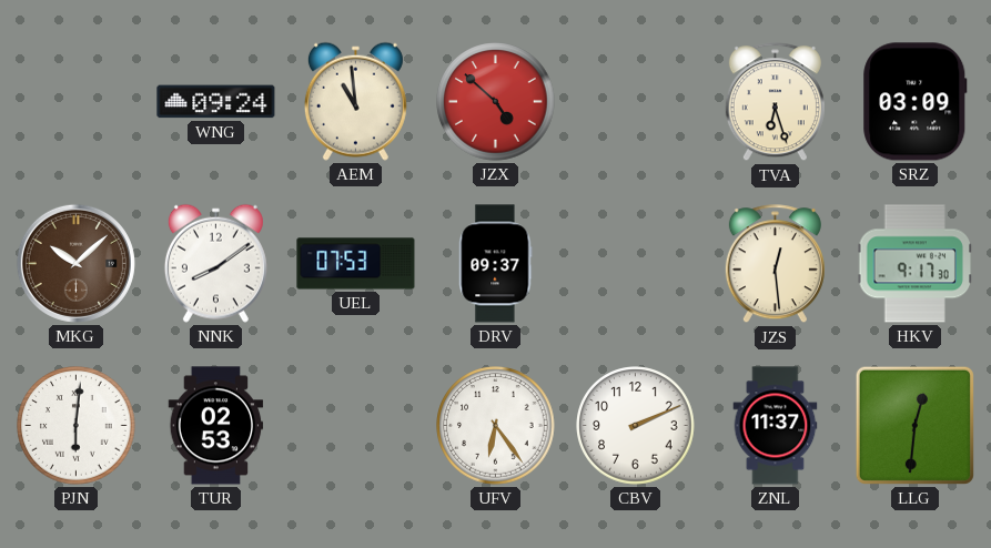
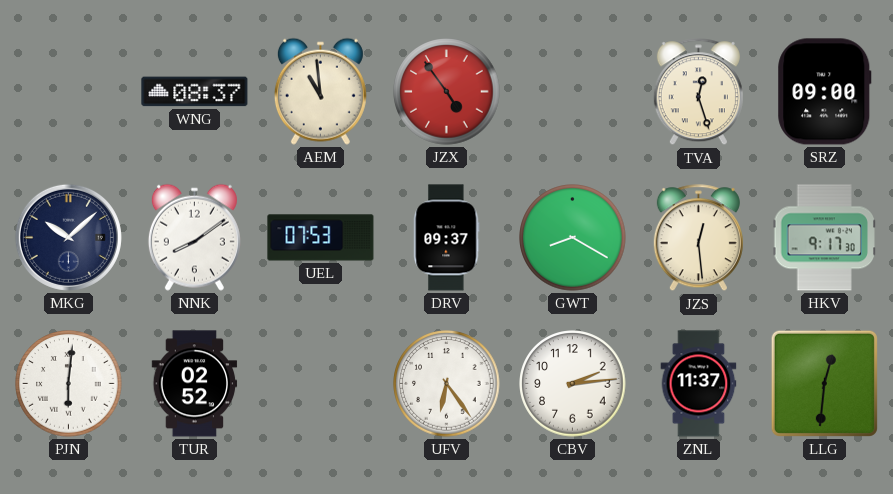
WNG: 09:24 -> 08:37
JZX: 4:52 -> 4:54
TVA: 6:27 -> 12:27
SRZ: 03:09 -> 09:00
MKG dial: brown -> navy
GWT: none -> 8:20
TUR: 02:53 -> 02:52
CBV: 2:11 -> 2:14
